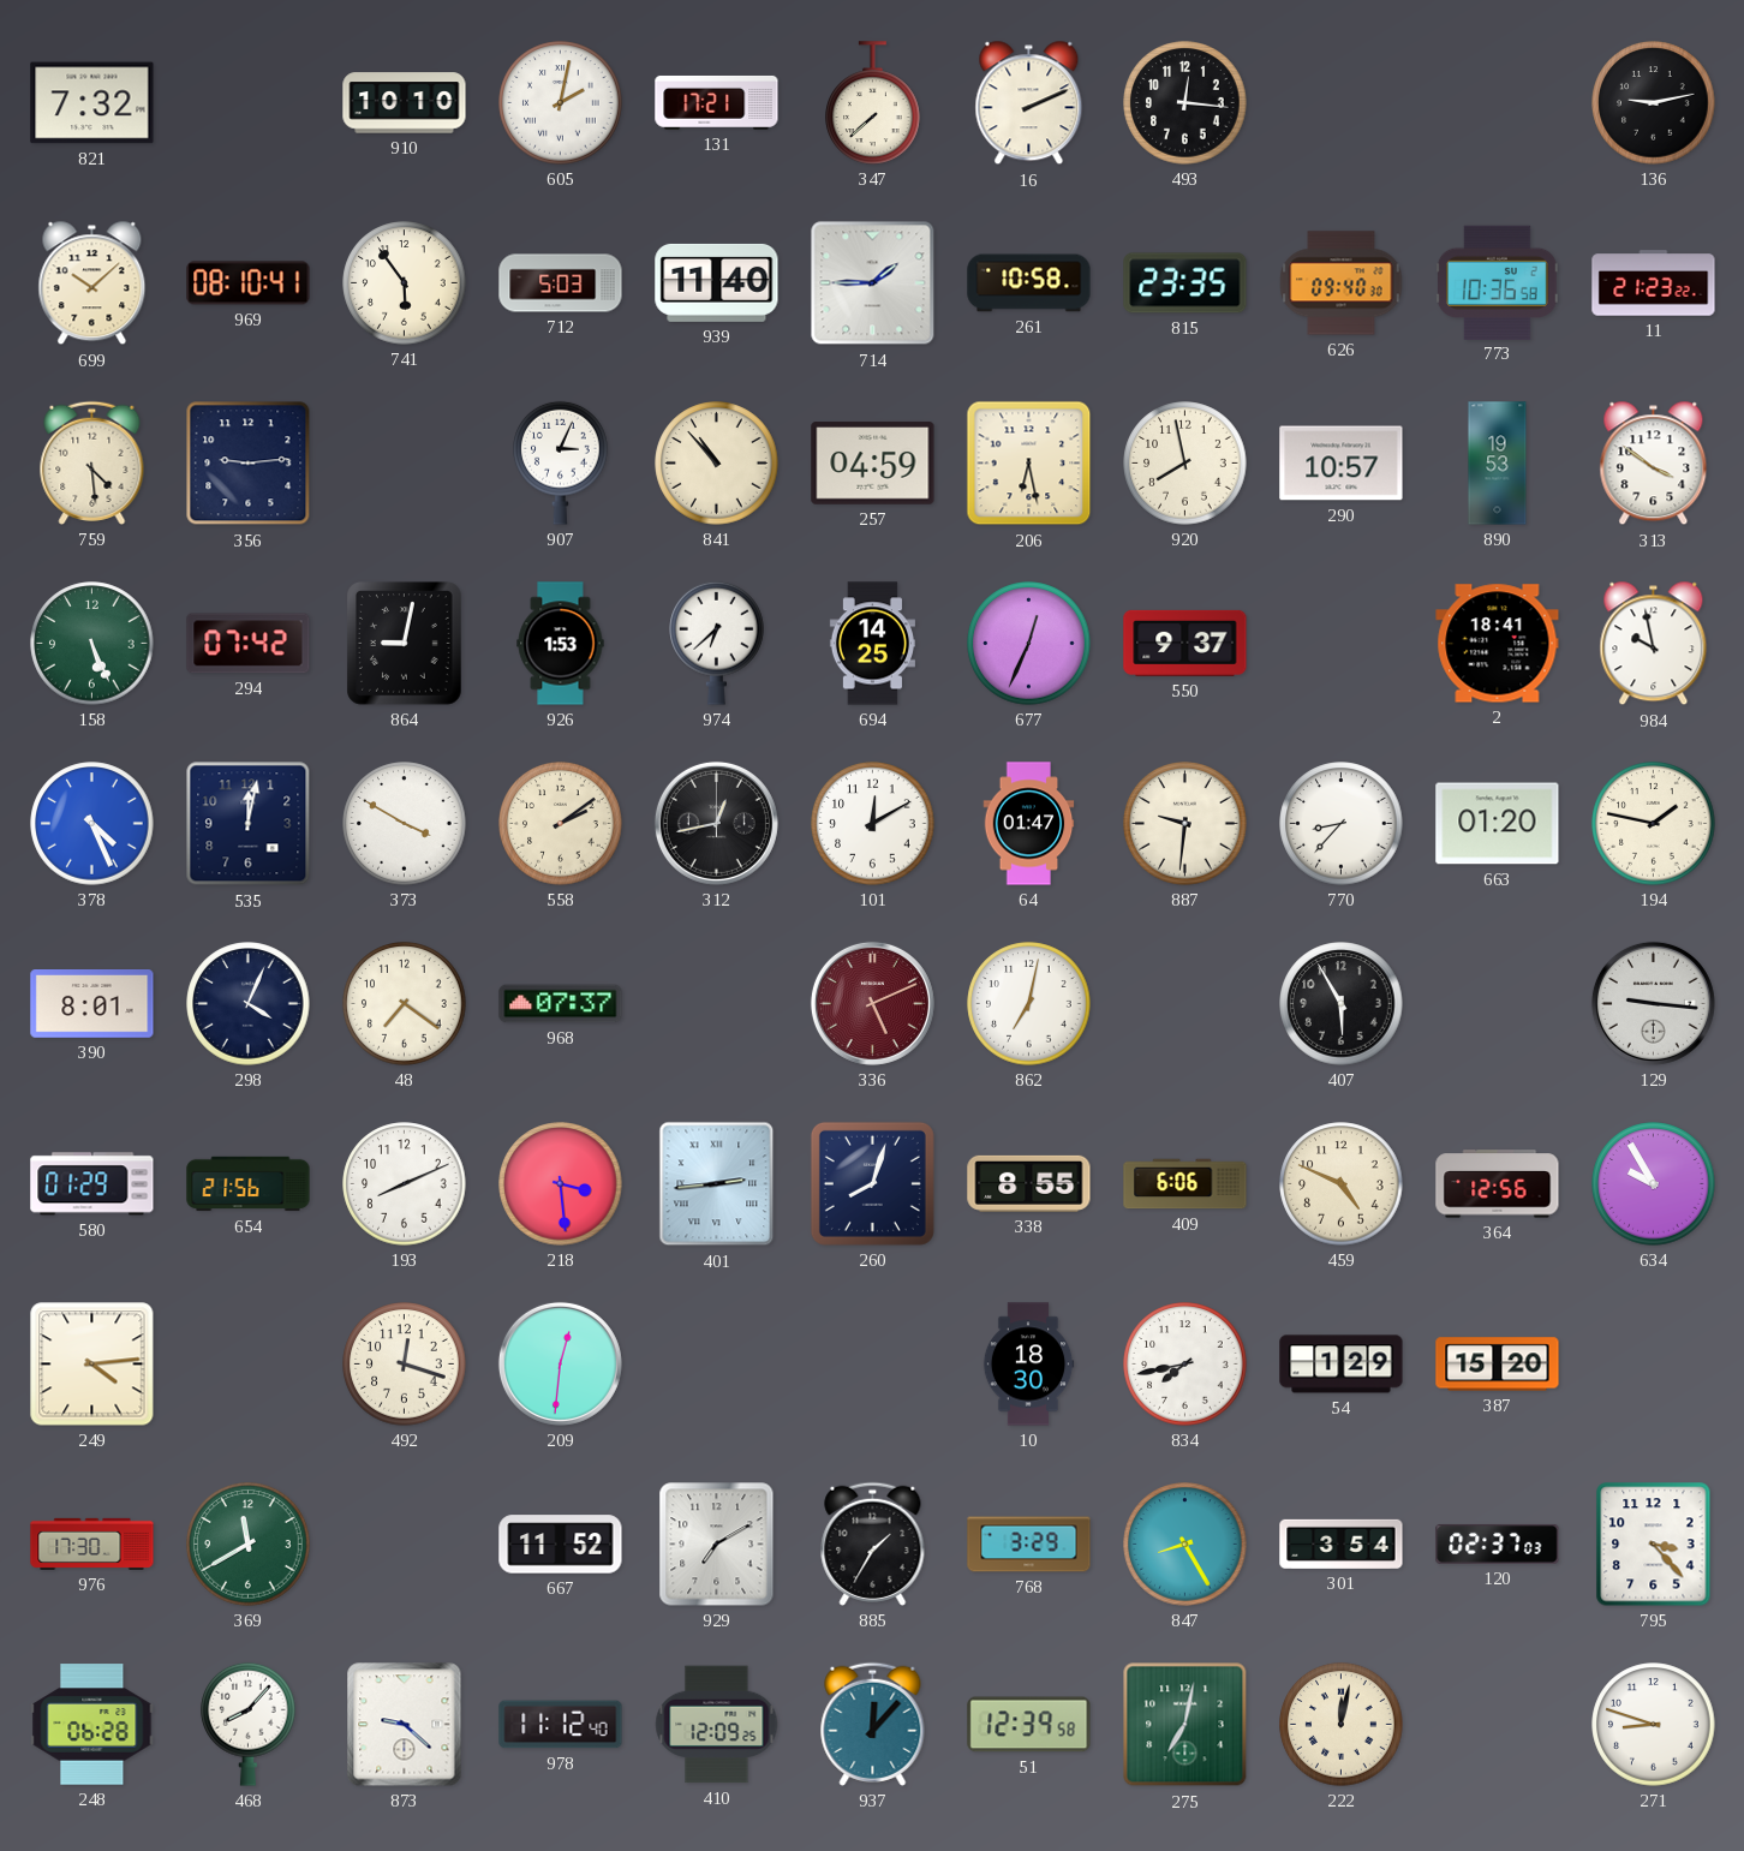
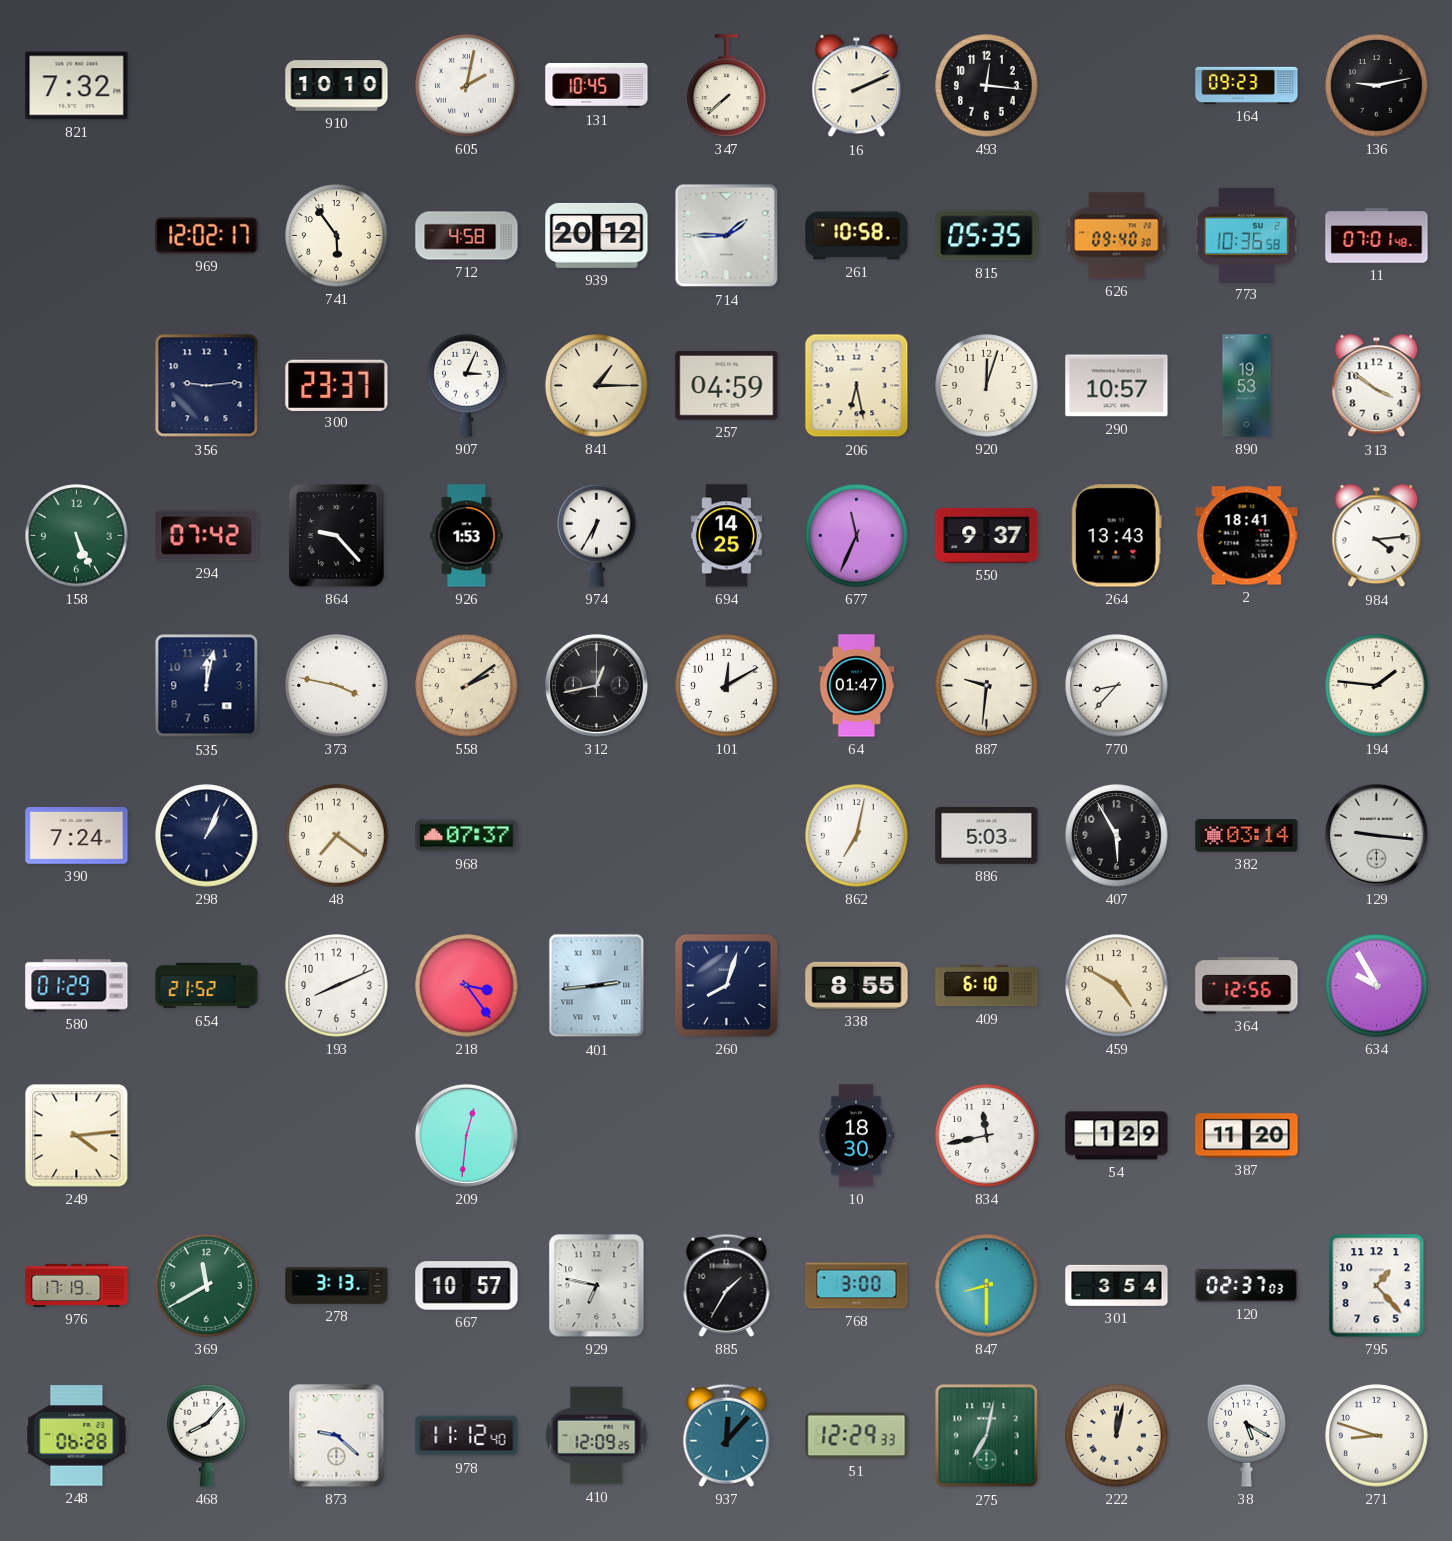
131: 17:21 -> 10:45
164: none -> 09:23
699: 10:08 -> none
969: 08:10 -> 12:02
712: 5:03 -> 4:58
939: 11:40 -> 20:12
815: 23:35 -> 05:35
11: 21:23 -> 07:01
759: 4:29 -> none
300: none -> 23:37
841: 10:53 -> 1:15
920: 7:58 -> 12:03
864: 9:02 -> 9:23
974: 6:38 -> 6:35
677: 12:34 -> 11:34
264: none -> 13:43
984: 9:58 -> 4:14
378: 4:26 -> none
373: 3:50 -> 3:47
663: 01:20 -> none
194: 1:47 -> 1:46
390: 8:01 -> 7:24
298: 4:04 -> 1:04
336: 5:11 -> none
886: none -> 5:03
382: none -> 03:14
654: 21:56 -> 21:52
218: 3:29 -> 3:24
409: 6:06 -> 6:10
459: 4:49 -> 4:50
492: 12:18 -> none
834: 7:43 -> 11:43
387: 15:20 -> 11:20
976: 17:30 -> 17:19
278: none -> 3:13
667: 11:52 -> 10:57
929: 7:10 -> 6:47
768: 3:29 -> 3:00
847: 8:25 -> 8:30
795: 3:23 -> 1:23
51: 12:39 -> 12:29
38: none -> 5:20
